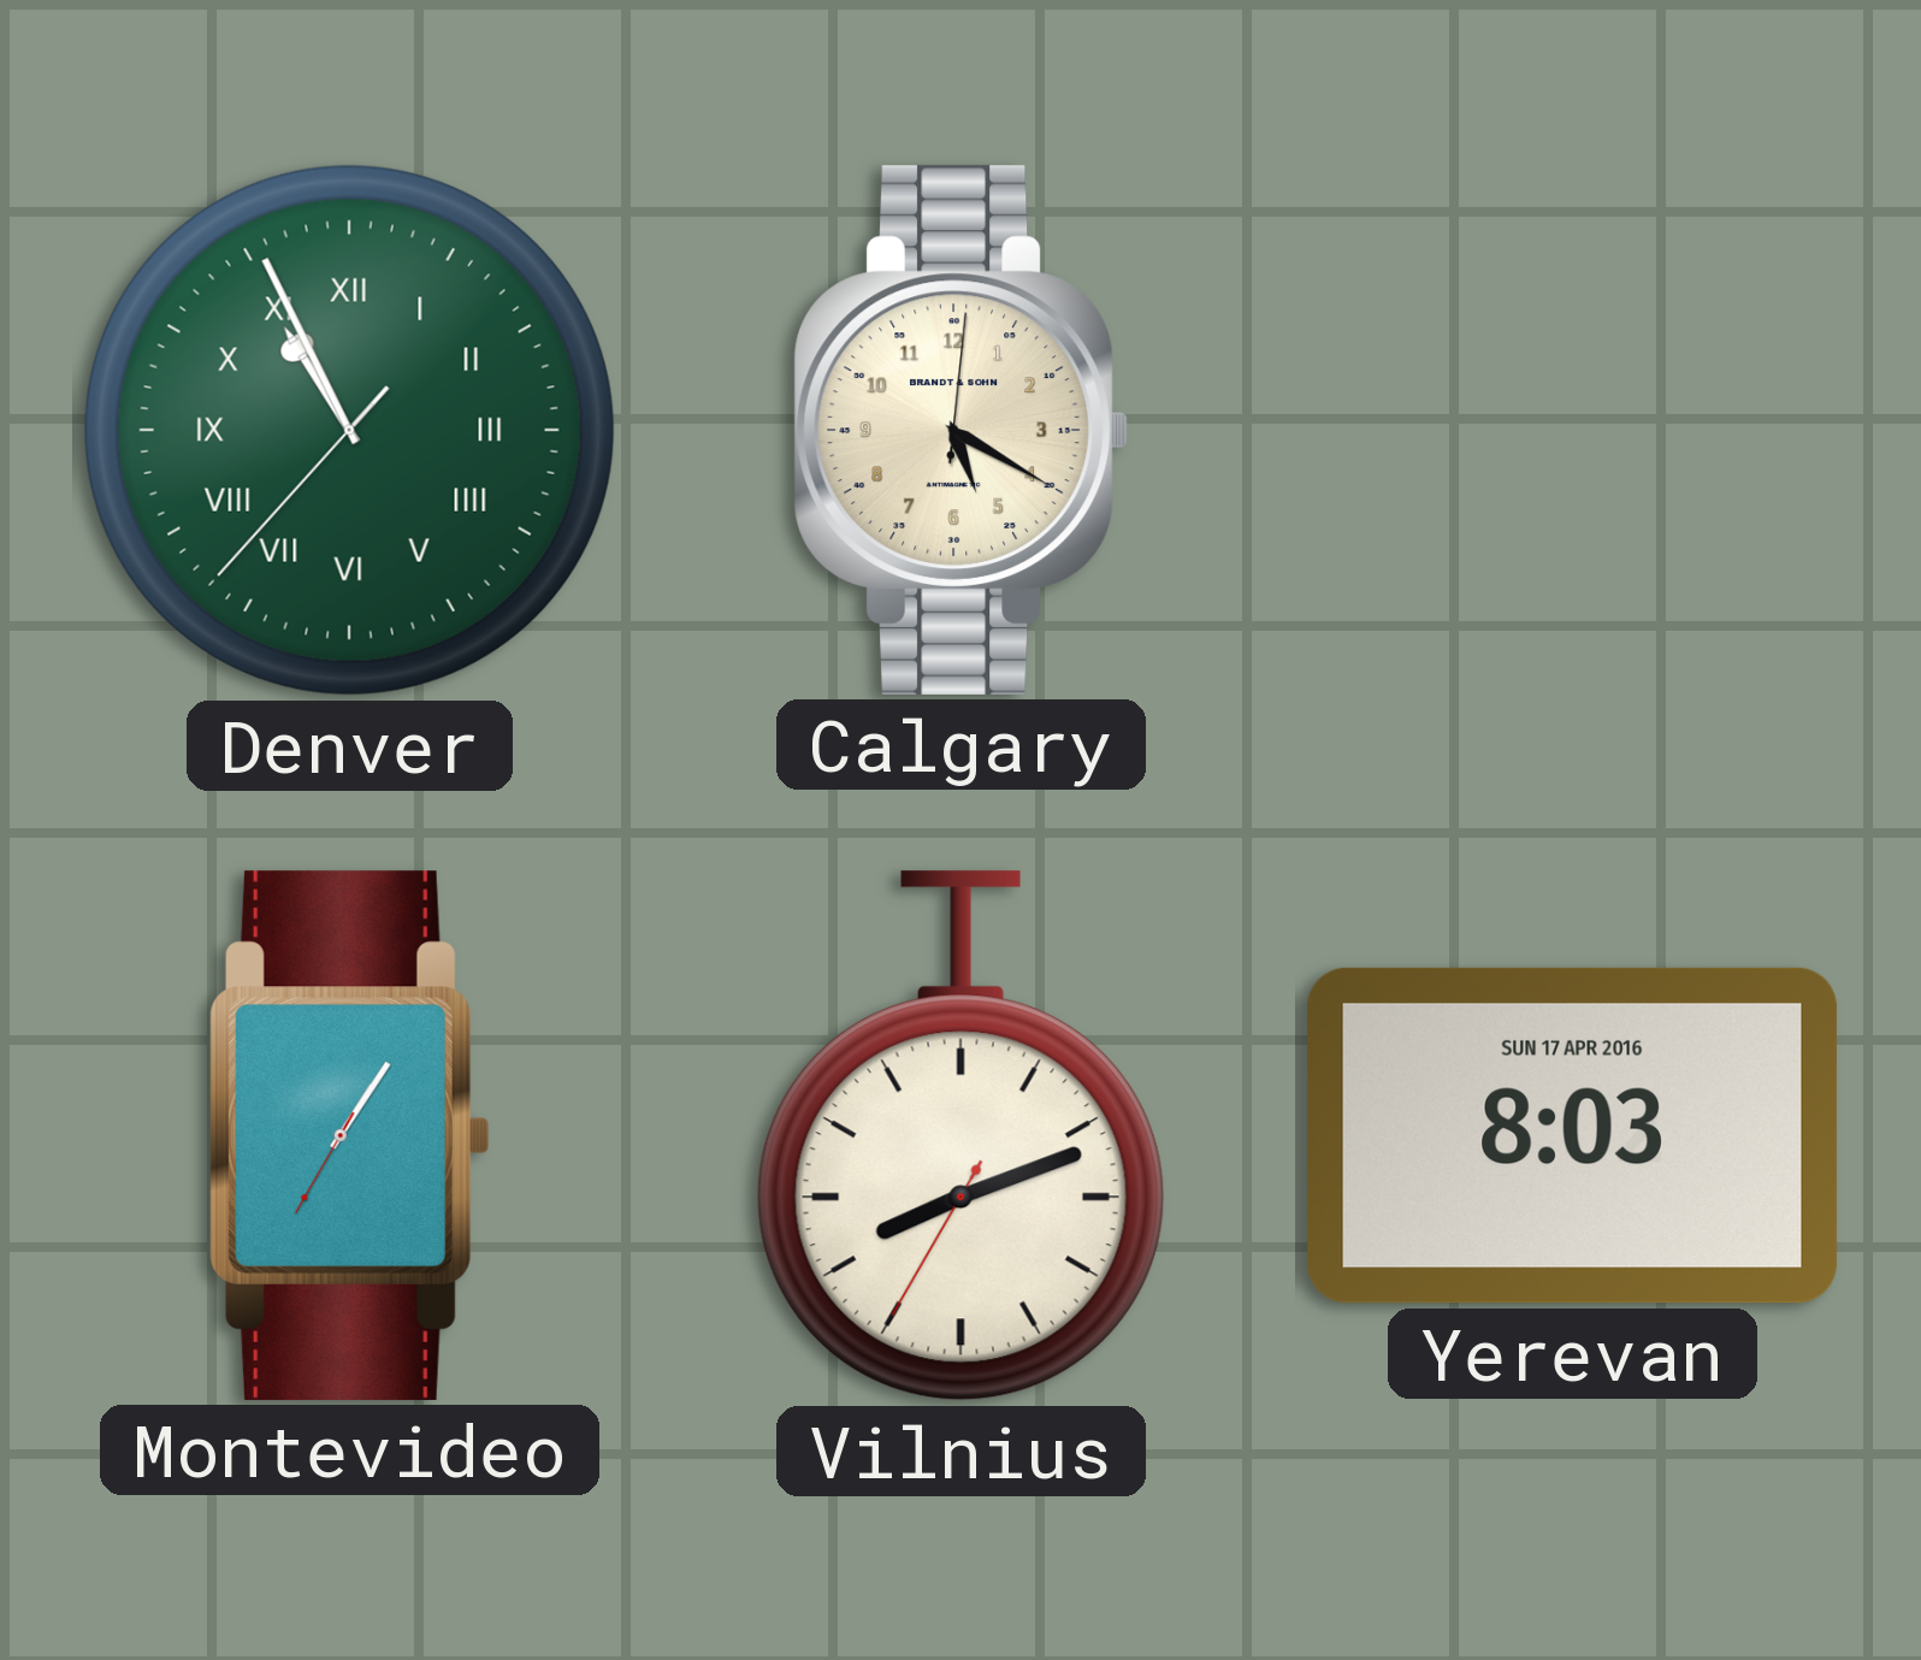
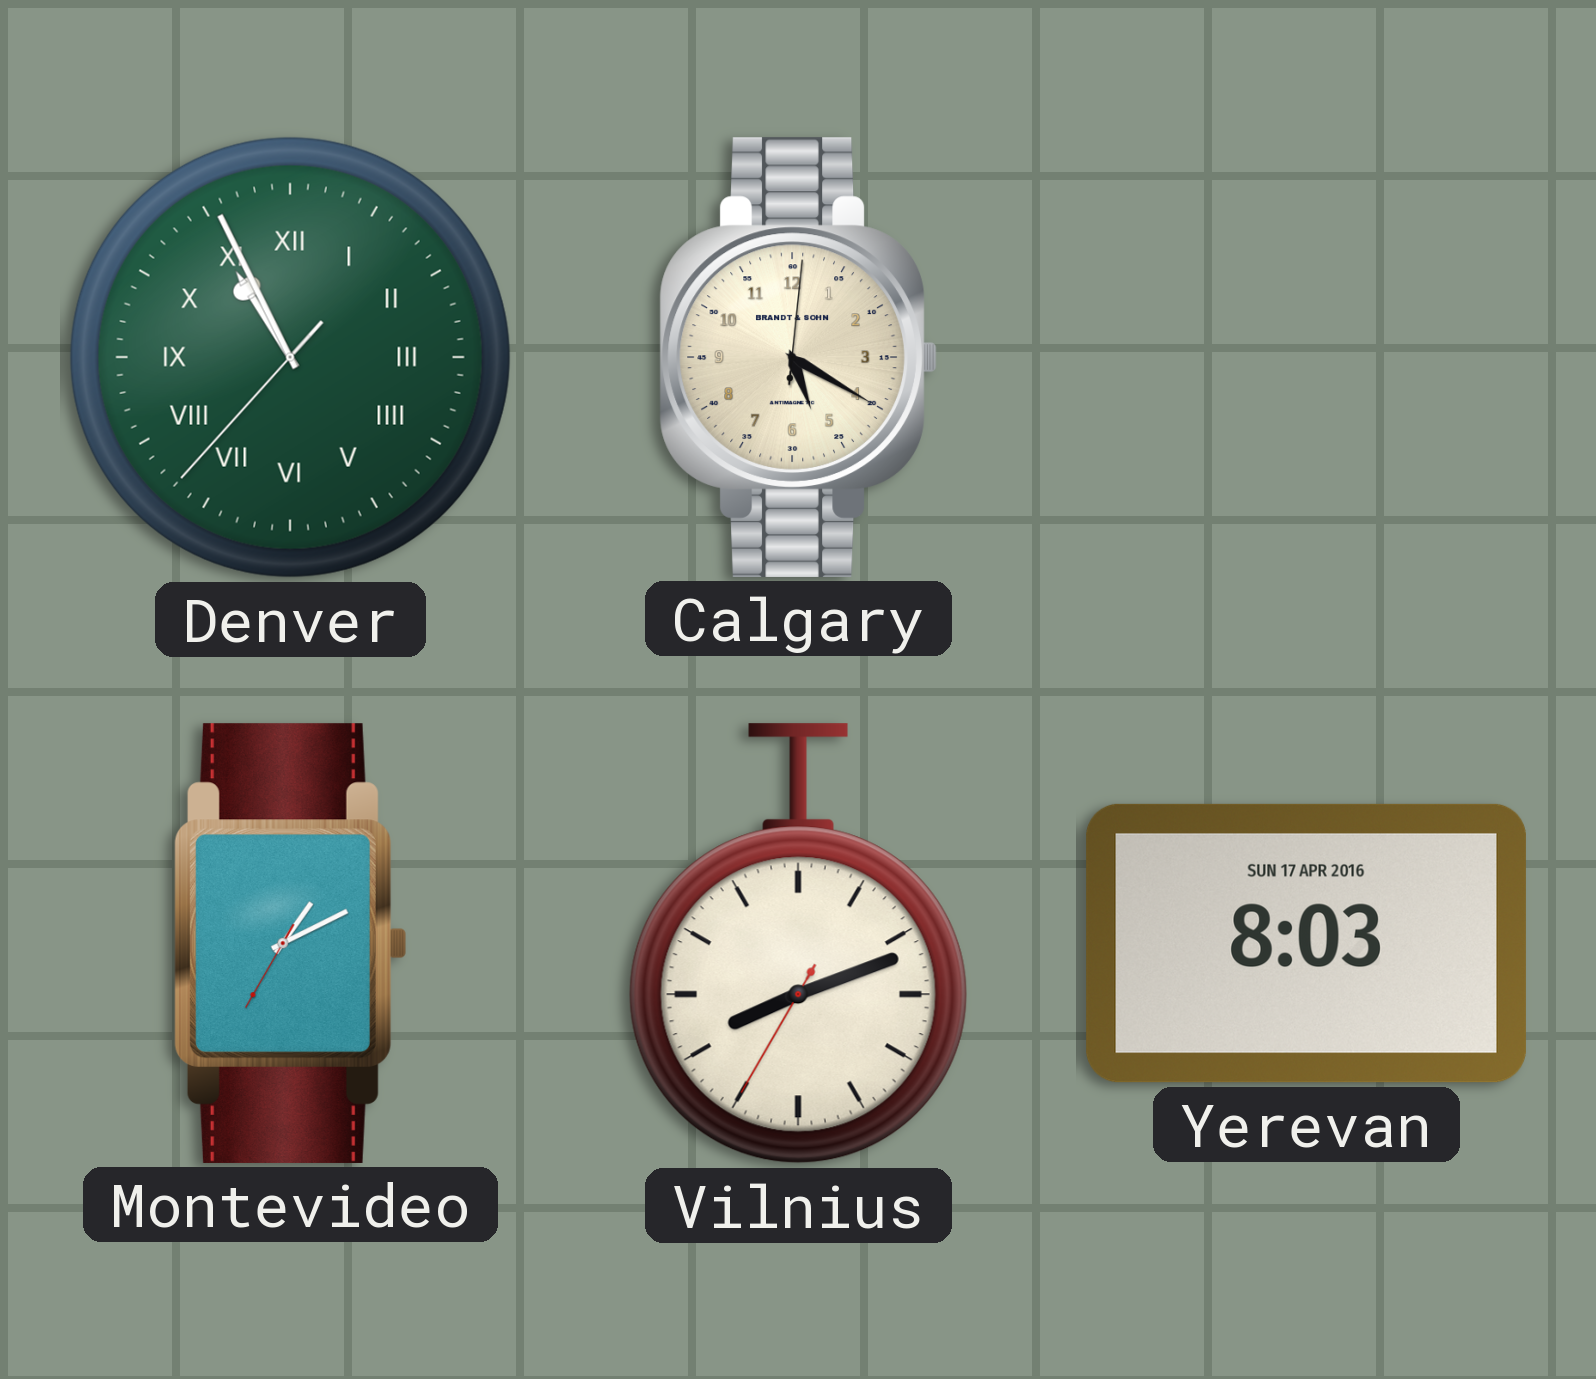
Montevideo: 1:05 -> 1:10
